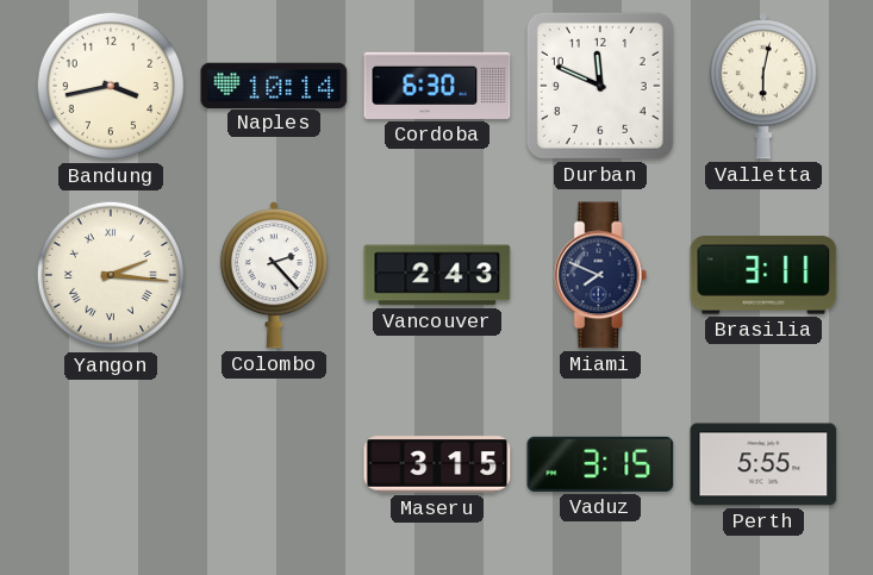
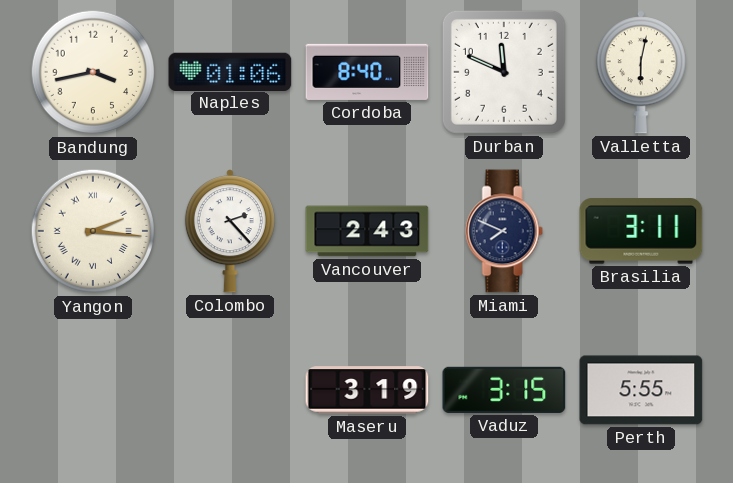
Naples: 10:14 -> 01:06
Cordoba: 6:30 -> 8:40
Maseru: 3:15 -> 3:19
